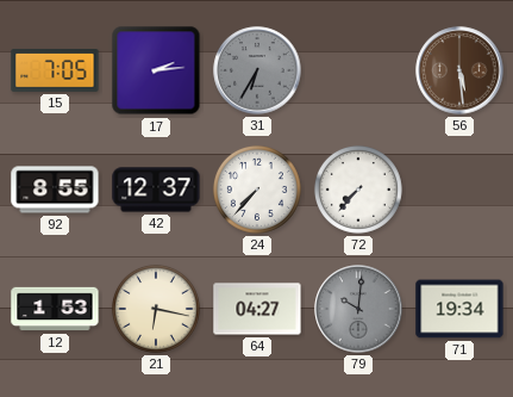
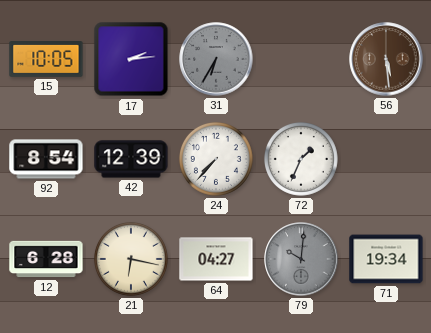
15: 7:05 -> 10:05
92: 8:55 -> 8:54
42: 12:37 -> 12:39
72: 7:37 -> 1:34
12: 1:53 -> 6:28
